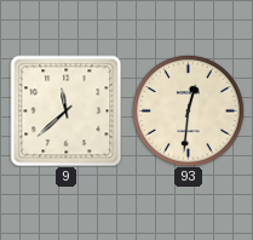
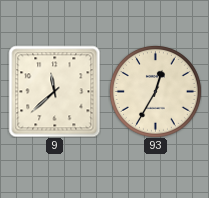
93: 12:31 -> 12:35
